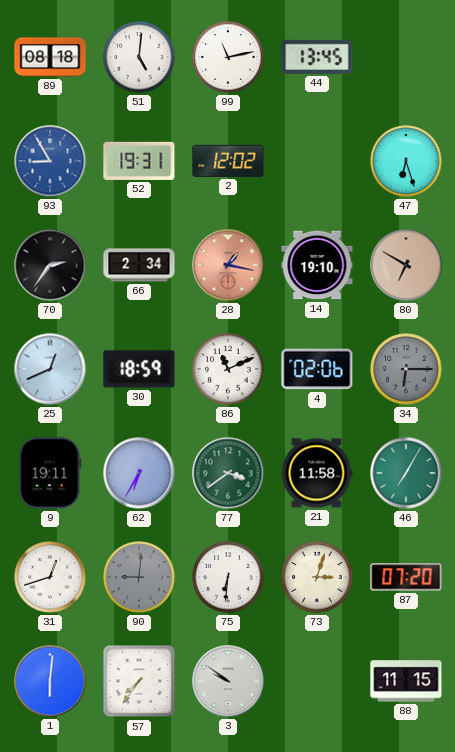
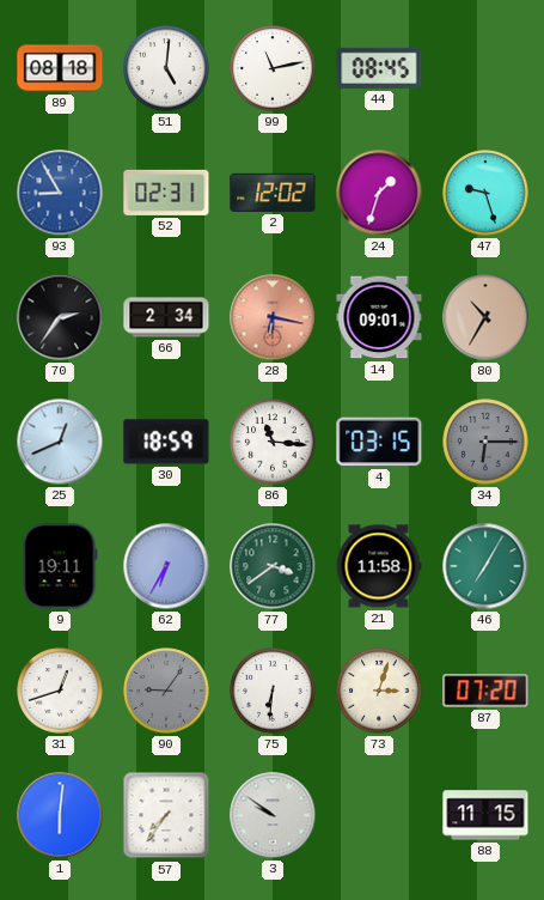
44: 13:45 -> 08:45
52: 19:31 -> 02:31
24: none -> 1:33
47: 6:27 -> 9:27
28: 1:17 -> 6:17
14: 19:10 -> 09:01
80: 6:50 -> 10:35
86: 11:11 -> 11:16
4: 02:06 -> 03:15
90: 9:01 -> 9:06
